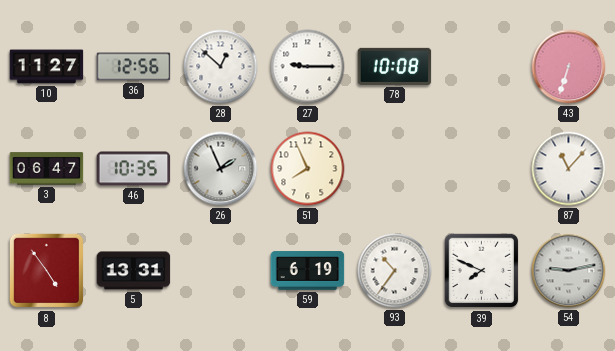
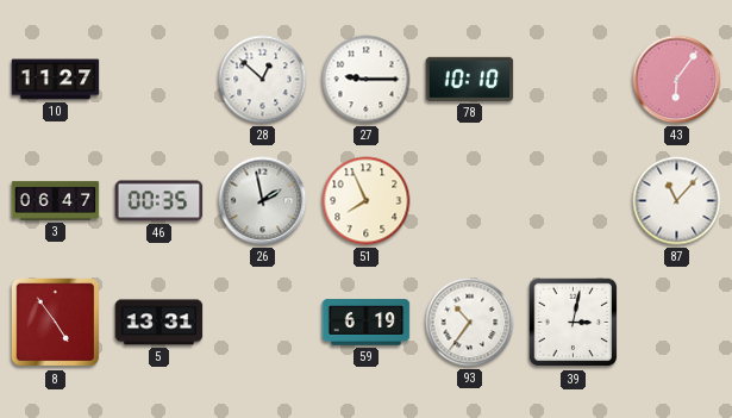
36: 12:56 -> none
78: 10:08 -> 10:10
43: 6:33 -> 6:06
46: 10:35 -> 00:35
26: 1:56 -> 1:58
39: 7:49 -> 3:02
54: 9:13 -> none
